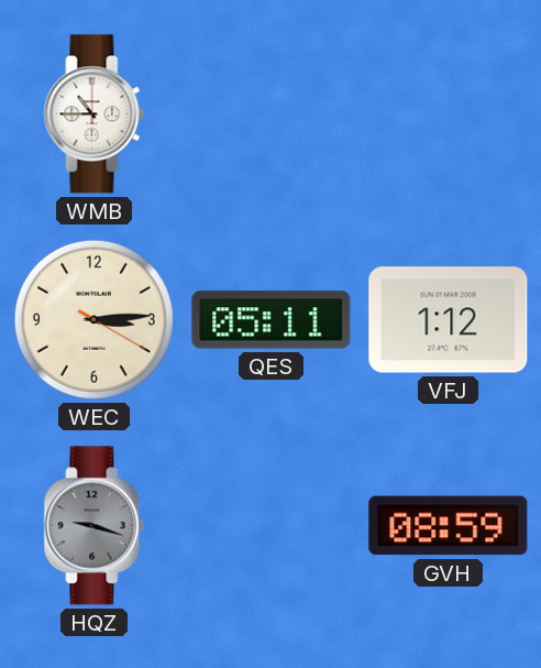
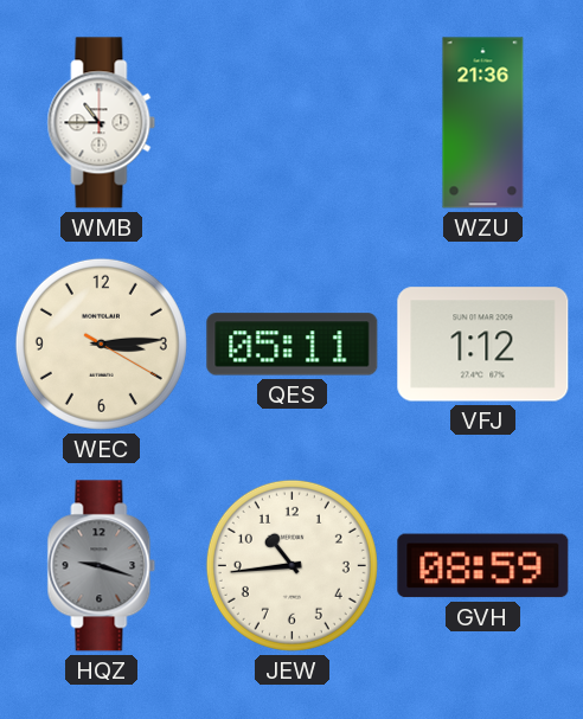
WZU: none -> 21:36
JEW: none -> 10:44
